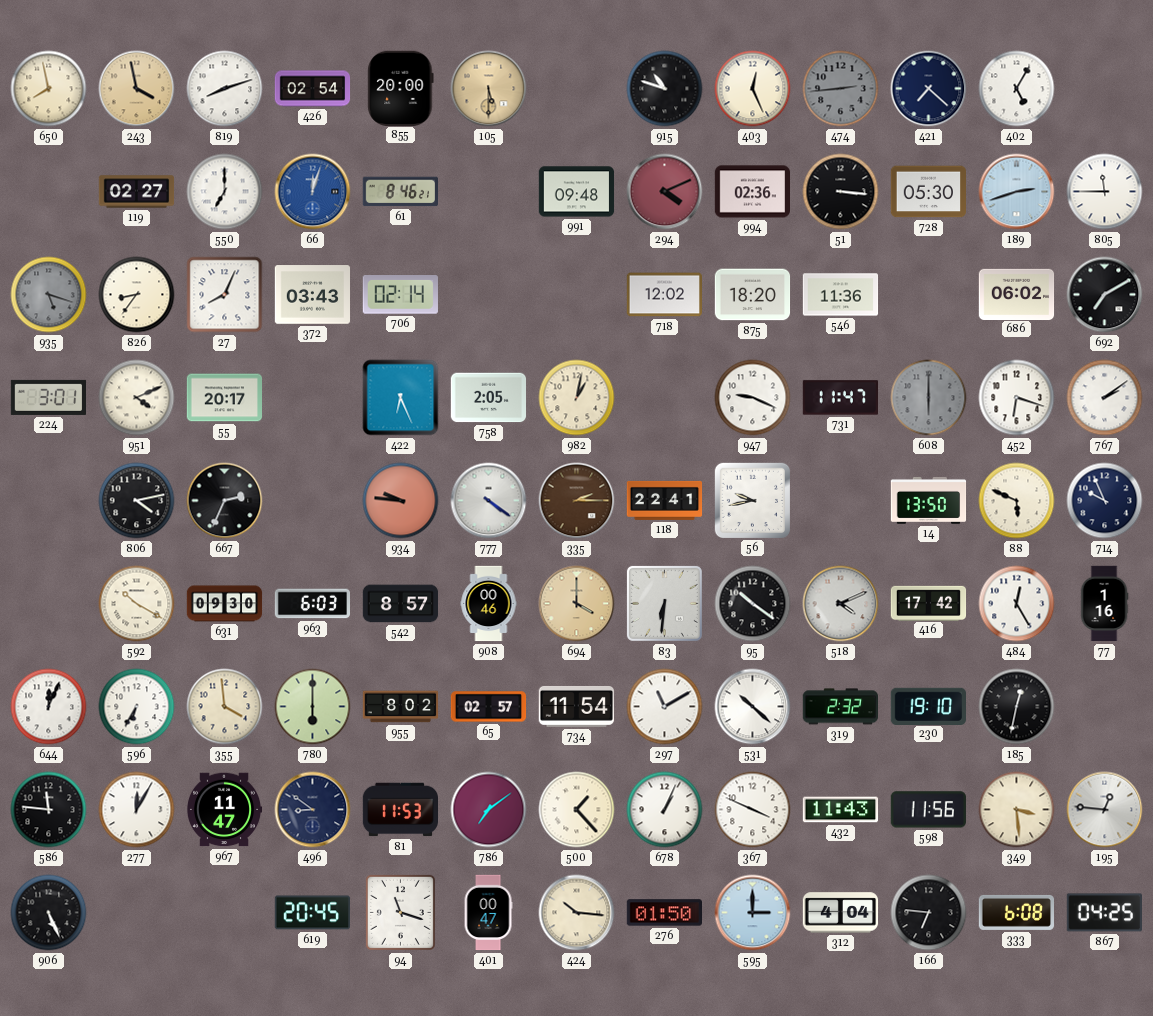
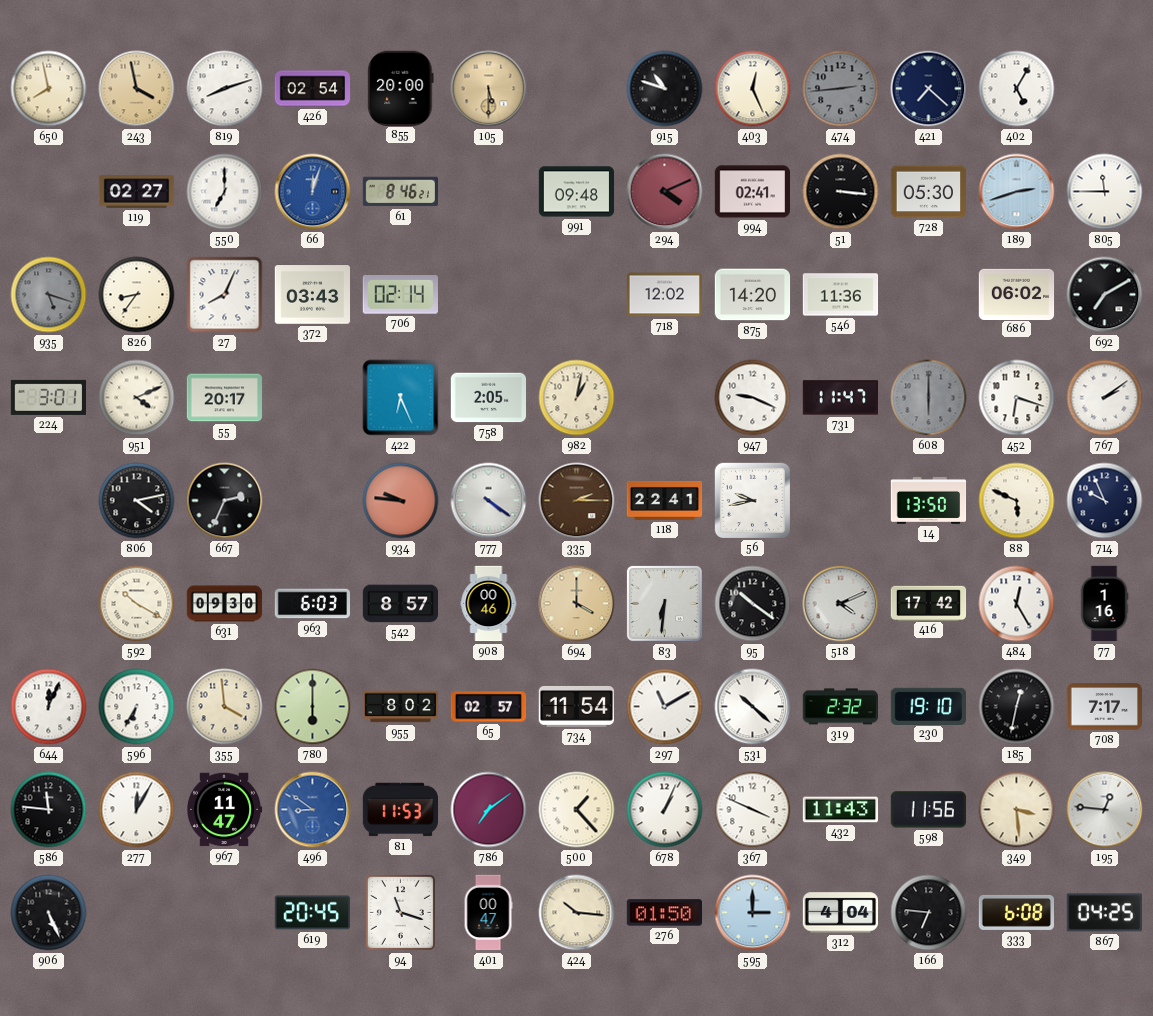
994: 02:36 -> 02:41
875: 18:20 -> 14:20
708: none -> 7:17
496 dial: navy -> blue
